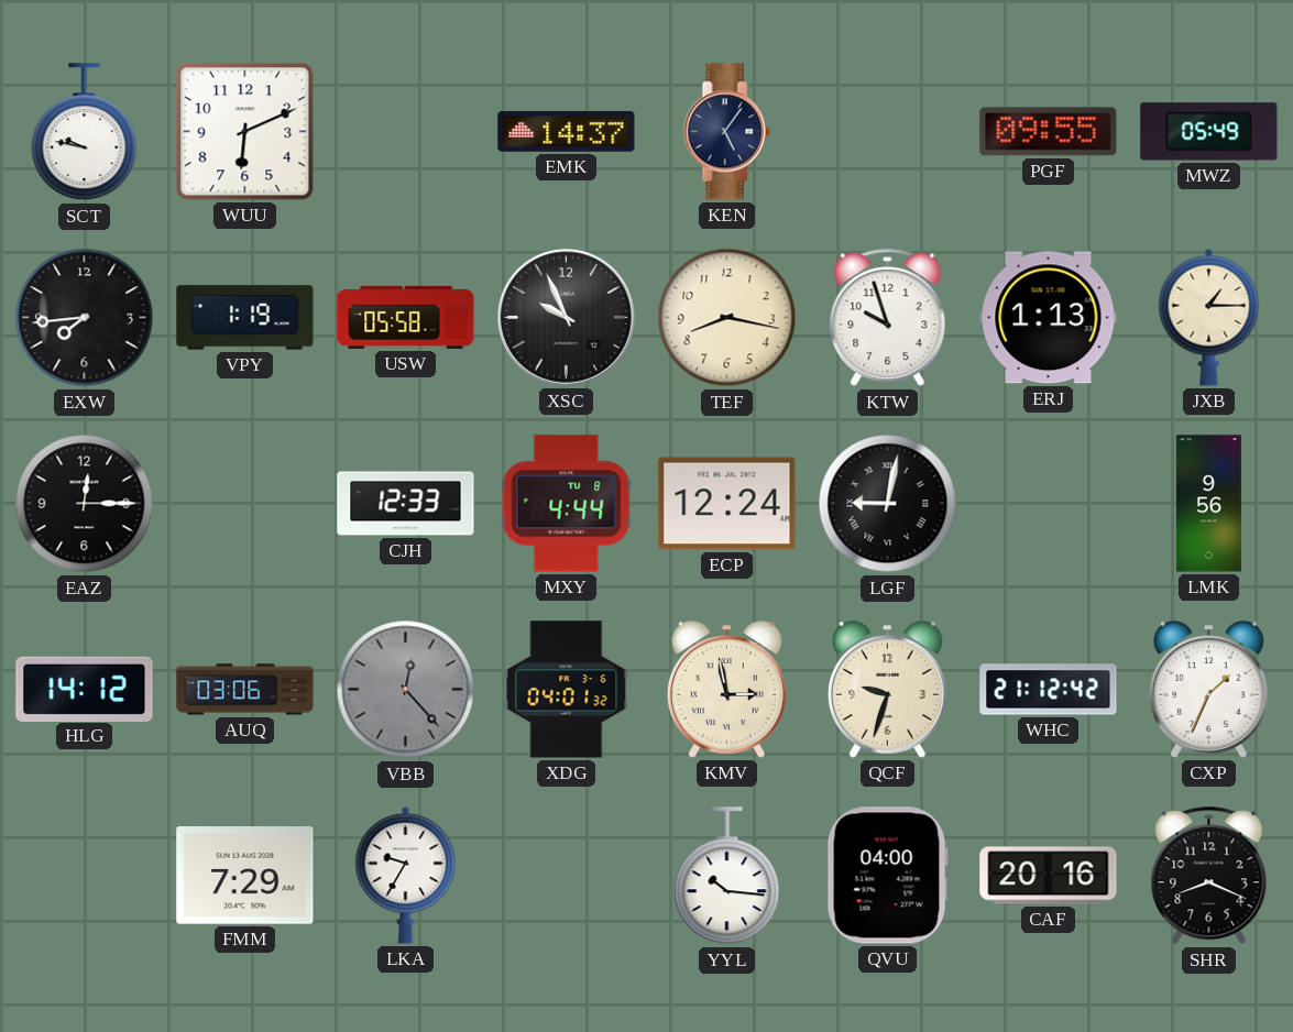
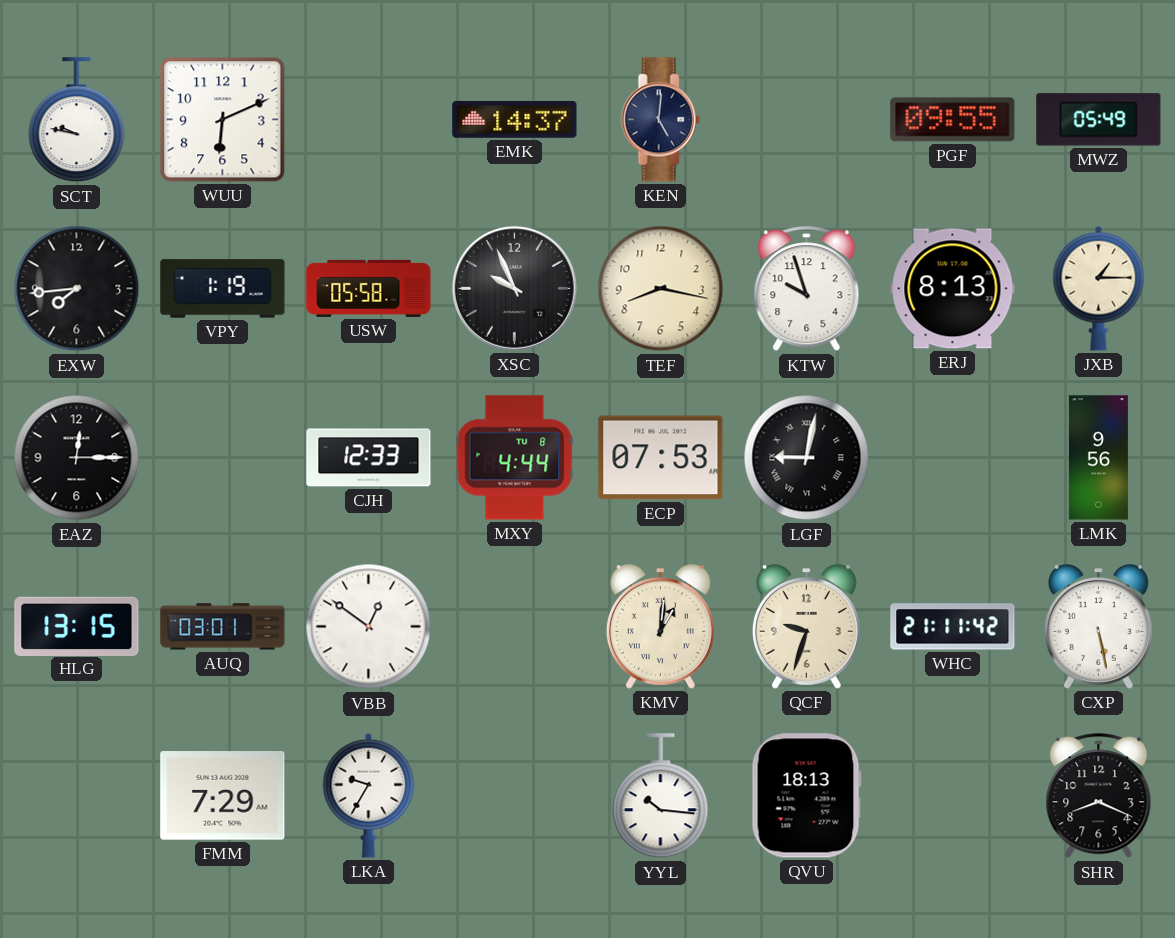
KEN: 5:06 -> 5:01
ERJ: 1:13 -> 8:13
ECP: 12:24 -> 07:53
HLG: 14:12 -> 13:15
AUQ: 03:06 -> 03:01
VBB: 12:23 -> 12:51
VBB dial: grey -> white
XDG: 04:01 -> none
KMV: 2:58 -> 1:01
WHC: 21:12 -> 21:11
CXP: 1:34 -> 5:28
QVU: 04:00 -> 18:13
CAF: 20:16 -> none
